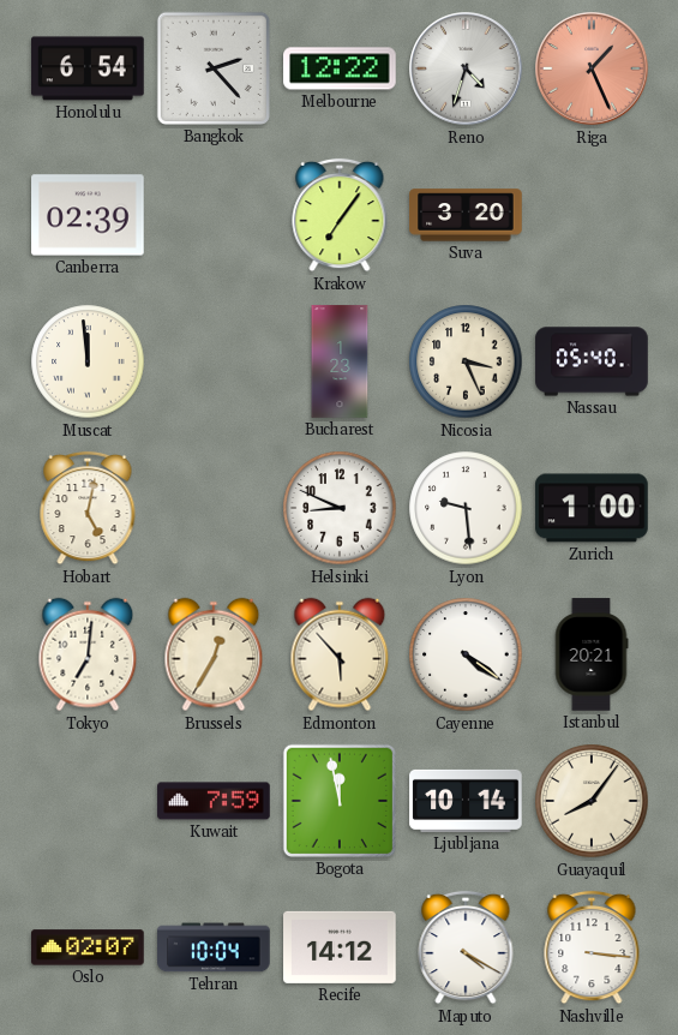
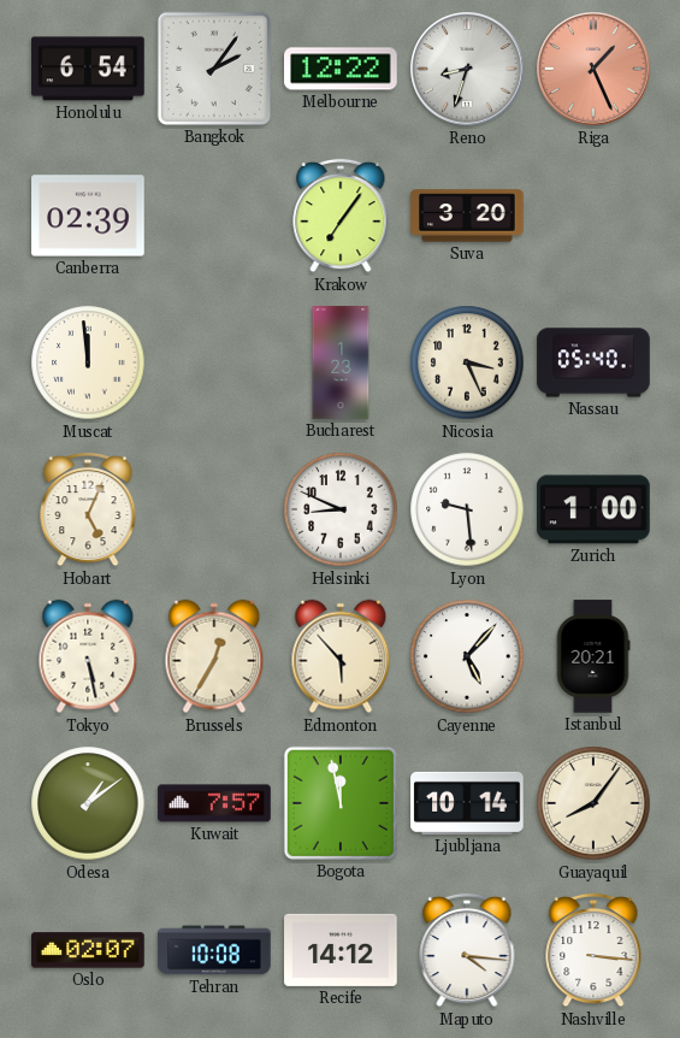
Bangkok: 2:23 -> 2:06
Reno: 4:33 -> 8:33
Hobart: 5:02 -> 5:04
Tokyo: 7:01 -> 5:28
Cayenne: 4:21 -> 5:07
Odesa: none -> 1:09
Kuwait: 7:59 -> 7:57
Tehran: 10:04 -> 10:08
Maputo: 4:20 -> 4:16
